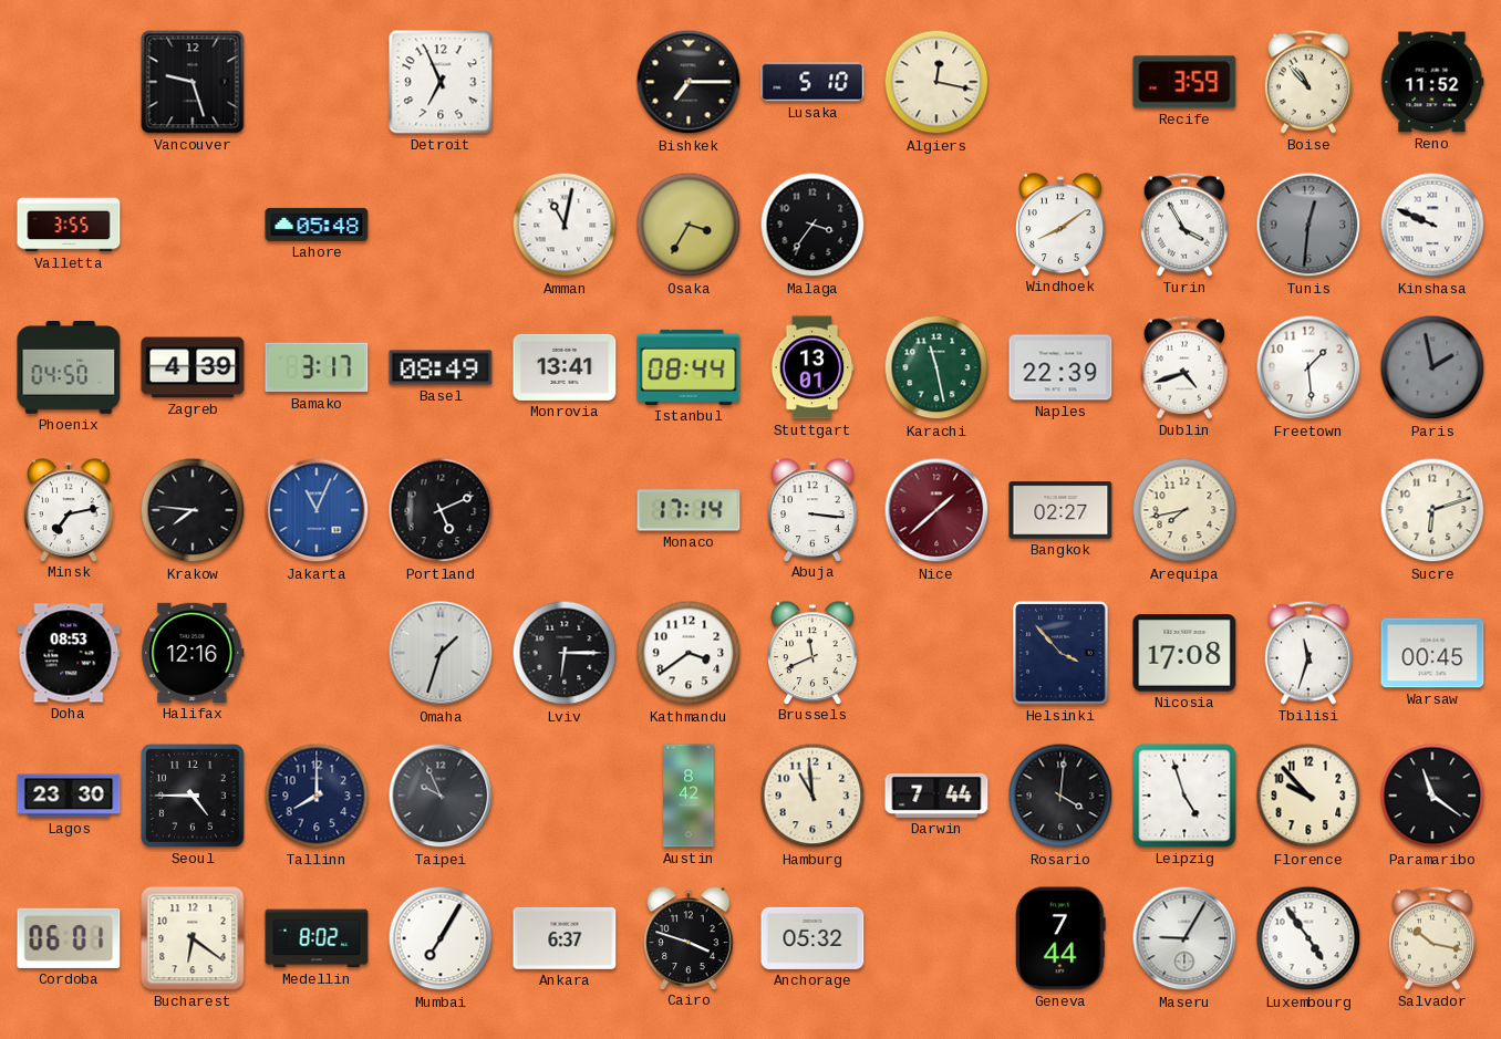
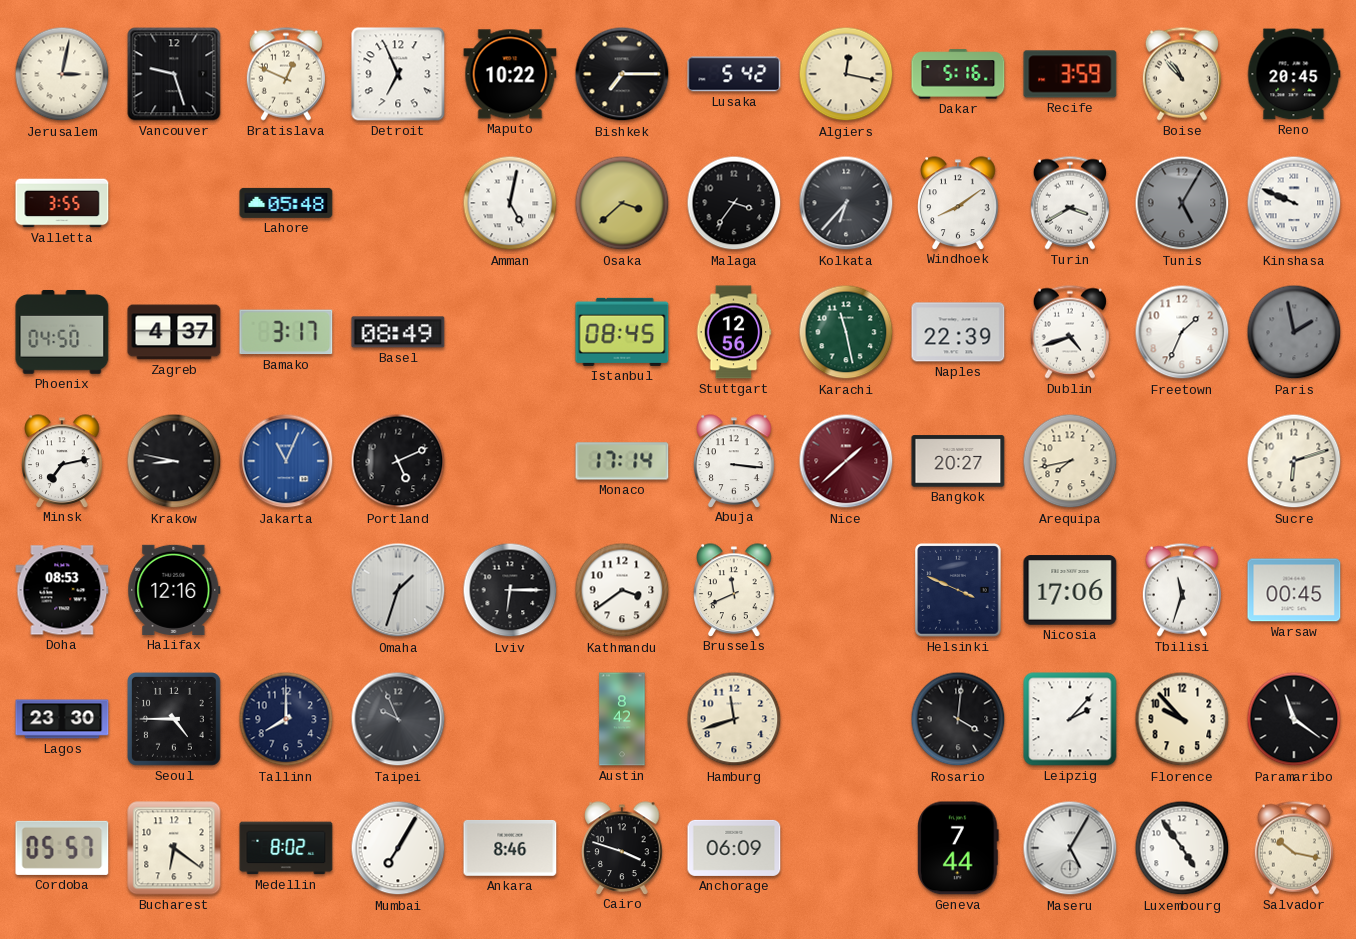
Jerusalem: none -> 3:02
Bratislava: none -> 12:49
Maputo: none -> 10:22
Lusaka: 5:10 -> 5:42
Dakar: none -> 5:16
Reno: 11:52 -> 20:45
Amman: 11:02 -> 5:02
Osaka: 3:35 -> 3:38
Kolkata: none -> 6:37
Turin: 3:55 -> 3:40
Tunis: 12:31 -> 5:05
Zagreb: 4:39 -> 4:37
Monrovia: 13:41 -> none
Istanbul: 08:44 -> 08:45
Stuttgart: 13:01 -> 12:56
Freetown: 1:29 -> 1:34
Krakow: 7:46 -> 8:47
Bangkok: 02:27 -> 20:27
Helsinki: 3:53 -> 3:49
Nicosia: 17:08 -> 17:06
Hamburg: 10:59 -> 11:42
Darwin: 7:44 -> none
Leipzig: 4:57 -> 2:07
Cordoba: 06:01 -> 05:57
Ankara: 6:37 -> 8:46
Anchorage: 05:32 -> 06:09
Maseru: 9:05 -> 5:05
